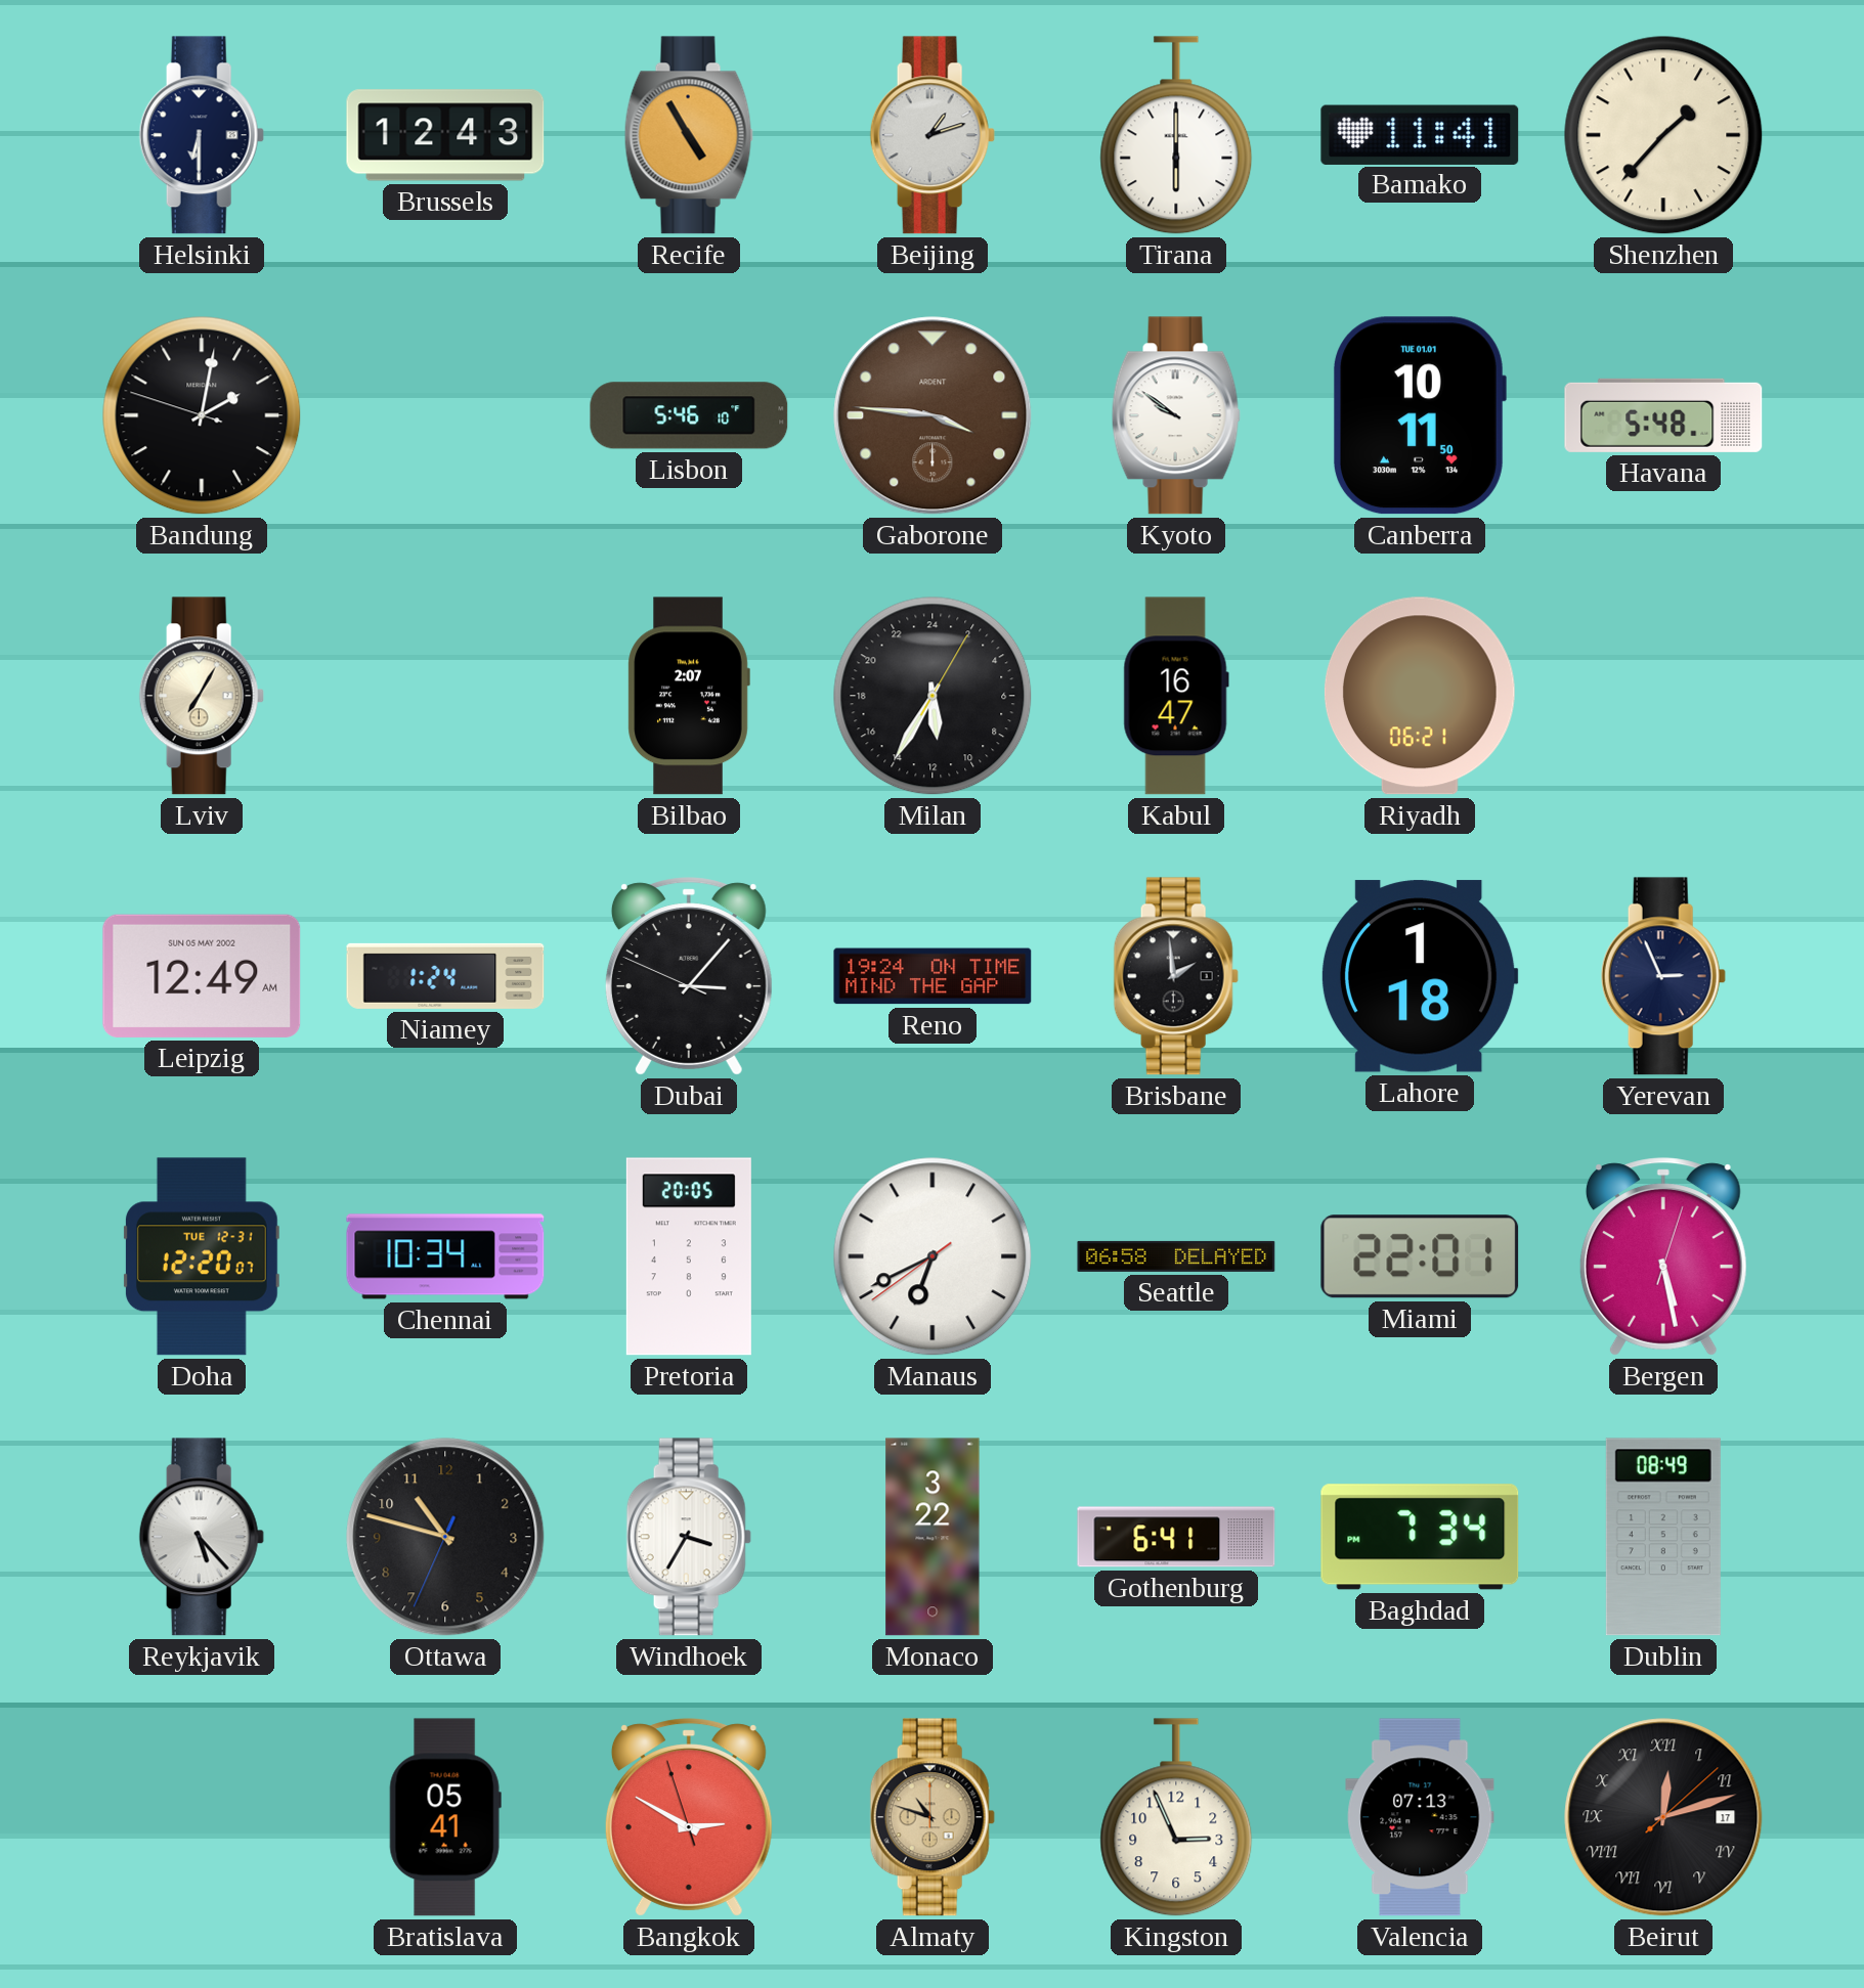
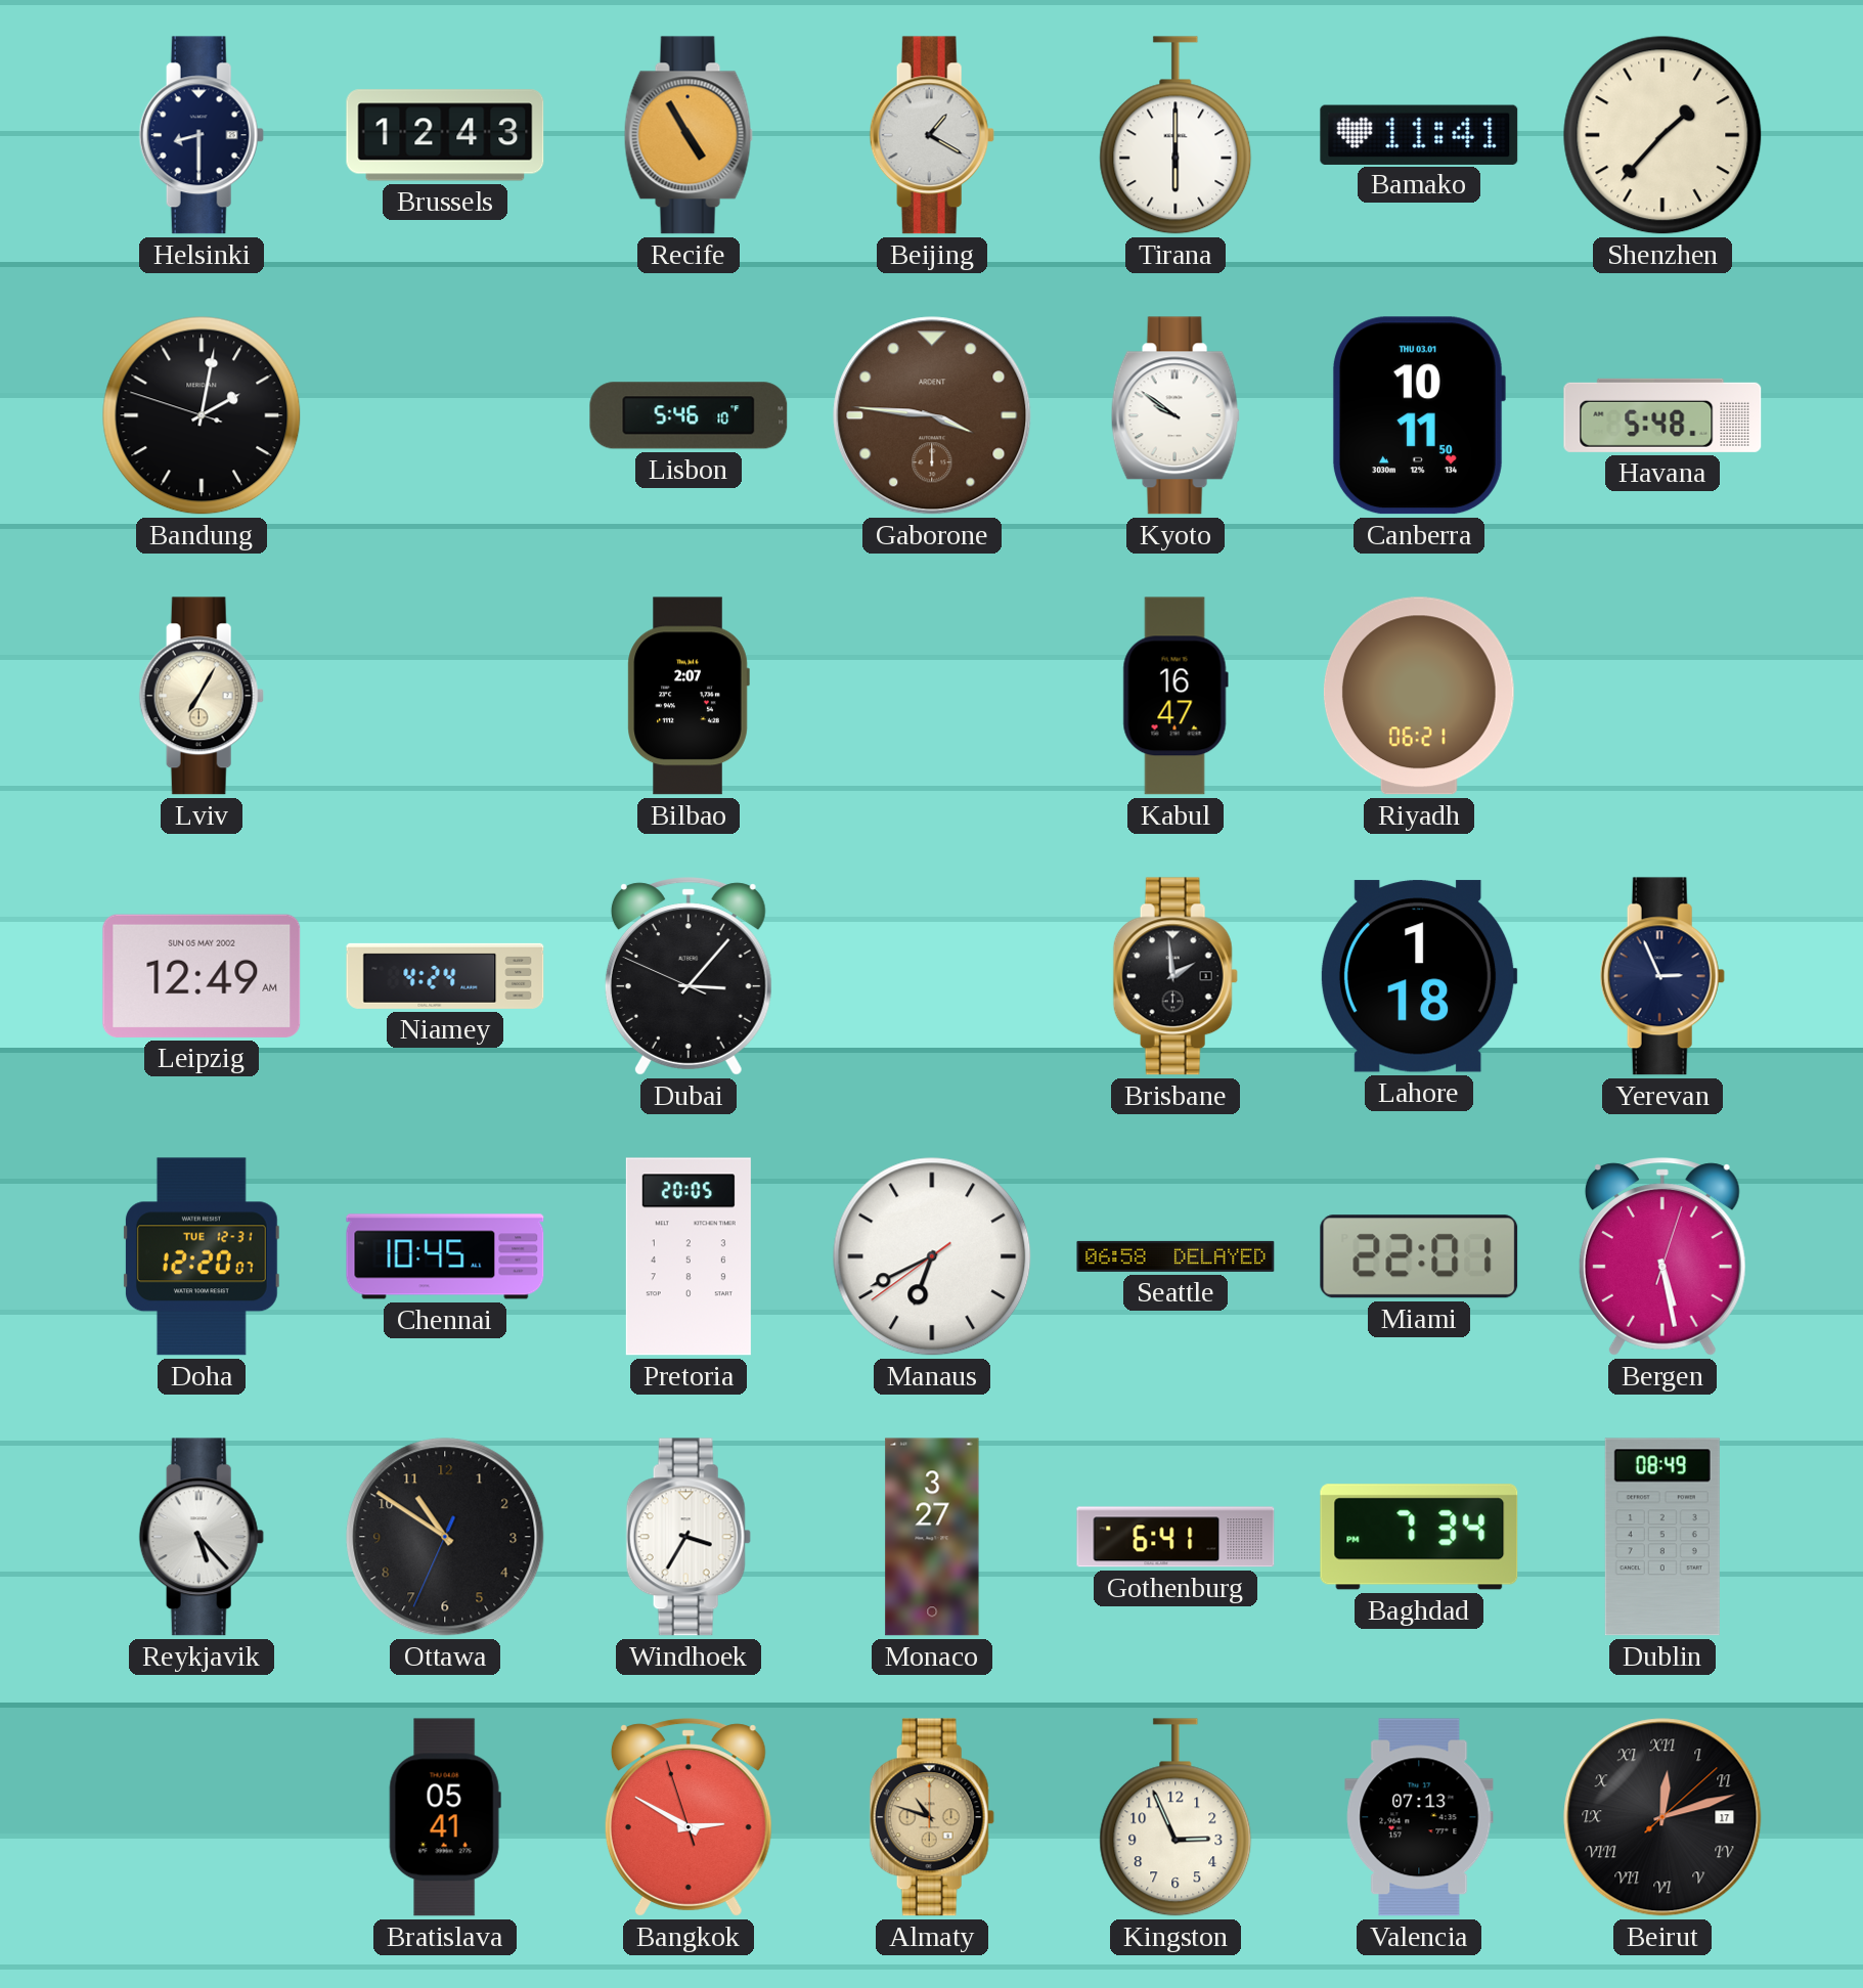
Helsinki: 6:30 -> 8:30
Beijing: 1:12 -> 1:20
Canberra date: TUE 01.01 -> THU 03.01
Milan: 11:35 -> none
Niamey: 1:24 -> 4:24
Reno: 19:24 -> none
Chennai: 10:34 -> 10:45
Ottawa: 10:47 -> 10:50
Monaco: 3:22 -> 3:27
